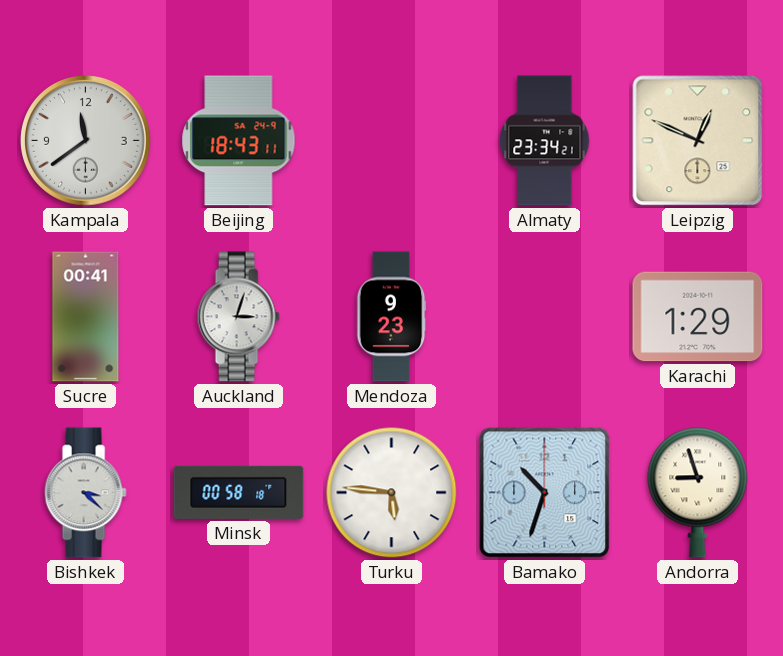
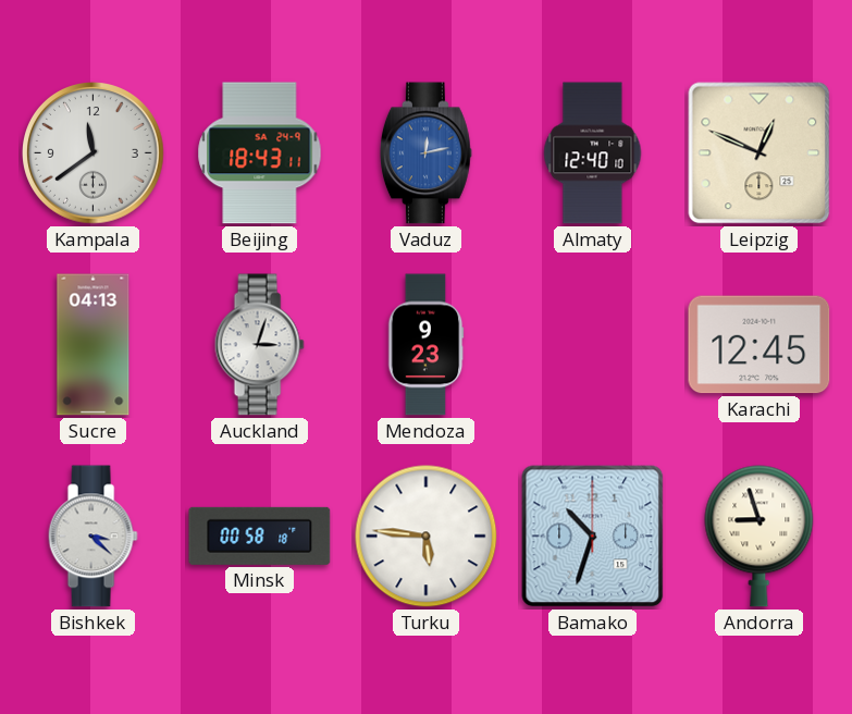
Vaduz: none -> 12:13
Almaty: 23:34 -> 12:40
Sucre: 00:41 -> 04:13
Karachi: 1:29 -> 12:45
